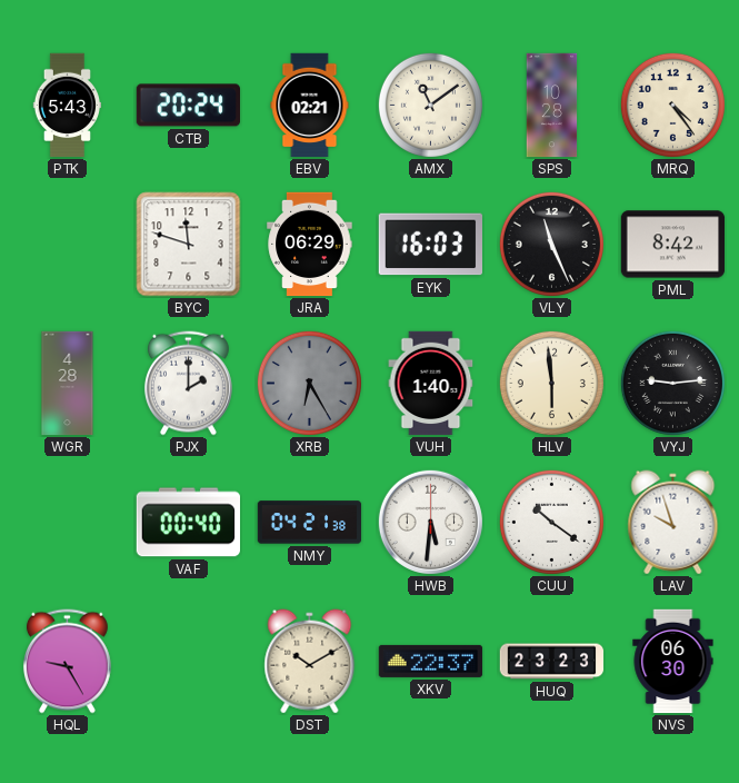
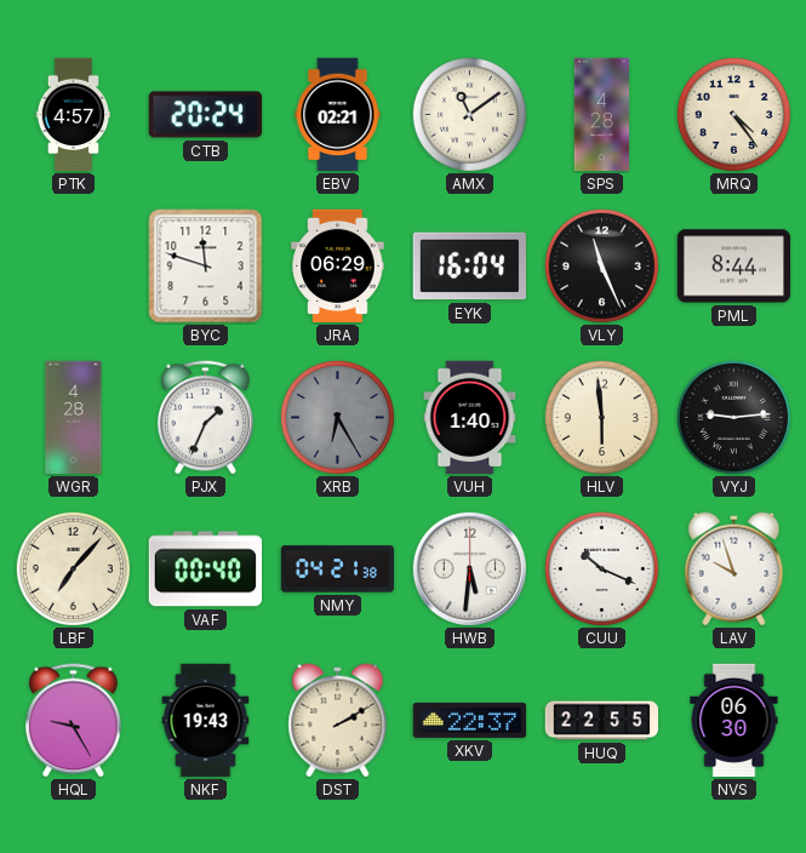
PTK: 5:43 -> 4:57
SPS: 10:28 -> 4:28
EYK: 16:03 -> 16:04
PML: 8:42 -> 8:44
PJX: 2:00 -> 1:34
LBF: none -> 7:07
CUU: 10:21 -> 10:19
NKF: none -> 19:43
DST: 10:10 -> 2:10
HUQ: 23:23 -> 22:55
